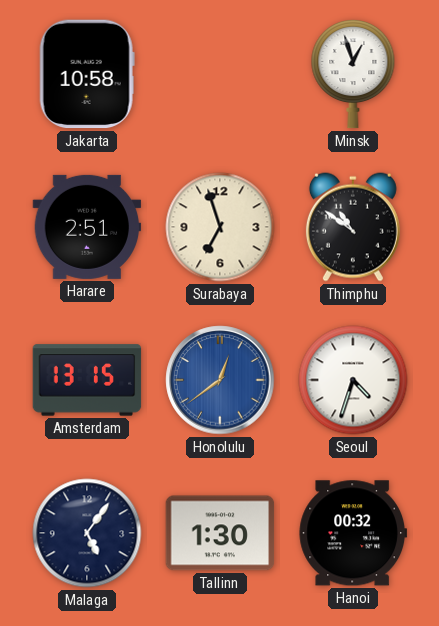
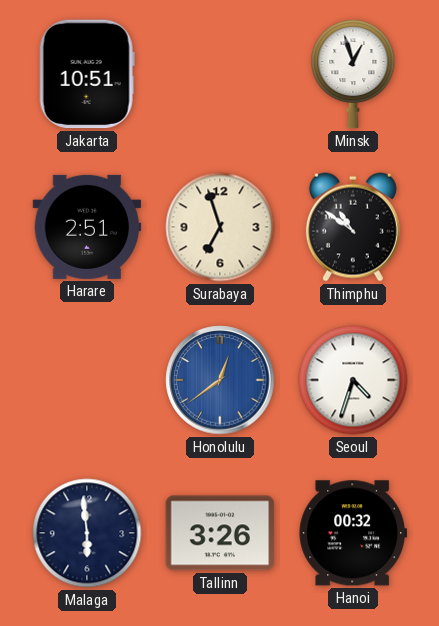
Jakarta: 10:58 -> 10:51
Amsterdam: 13:15 -> none
Malaga: 5:06 -> 5:59
Tallinn: 1:30 -> 3:26
